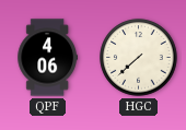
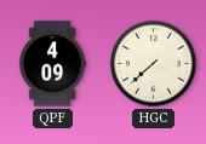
QPF: 4:06 -> 4:09
